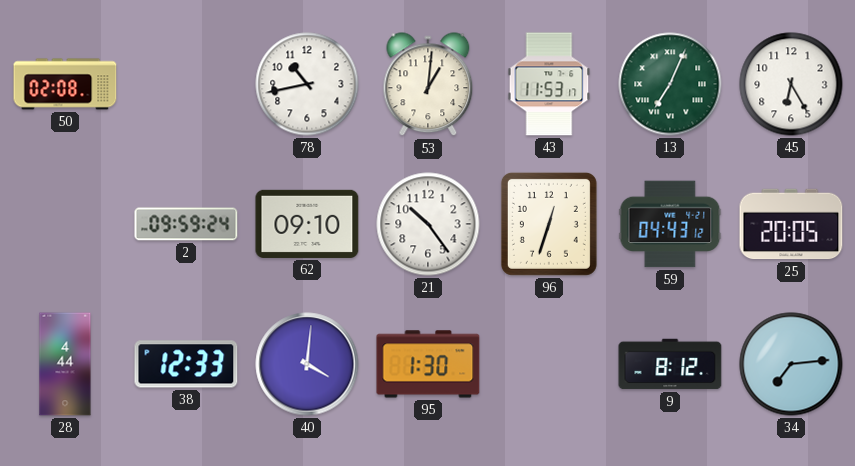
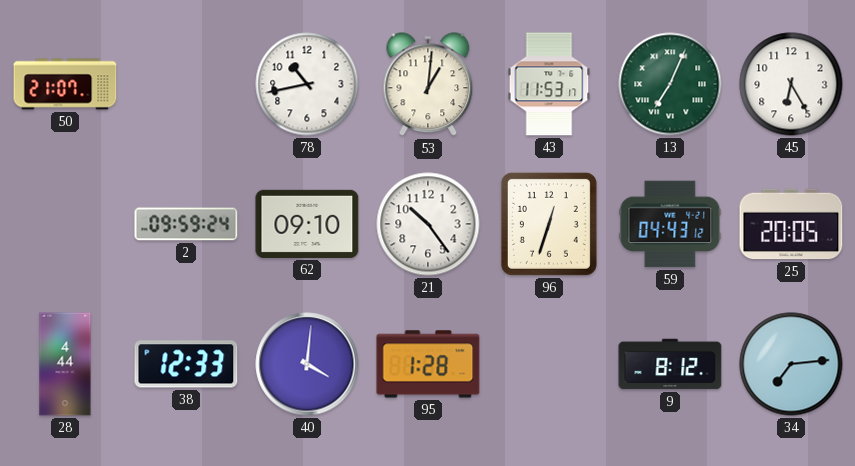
50: 02:08 -> 21:07
95: 1:30 -> 1:28
